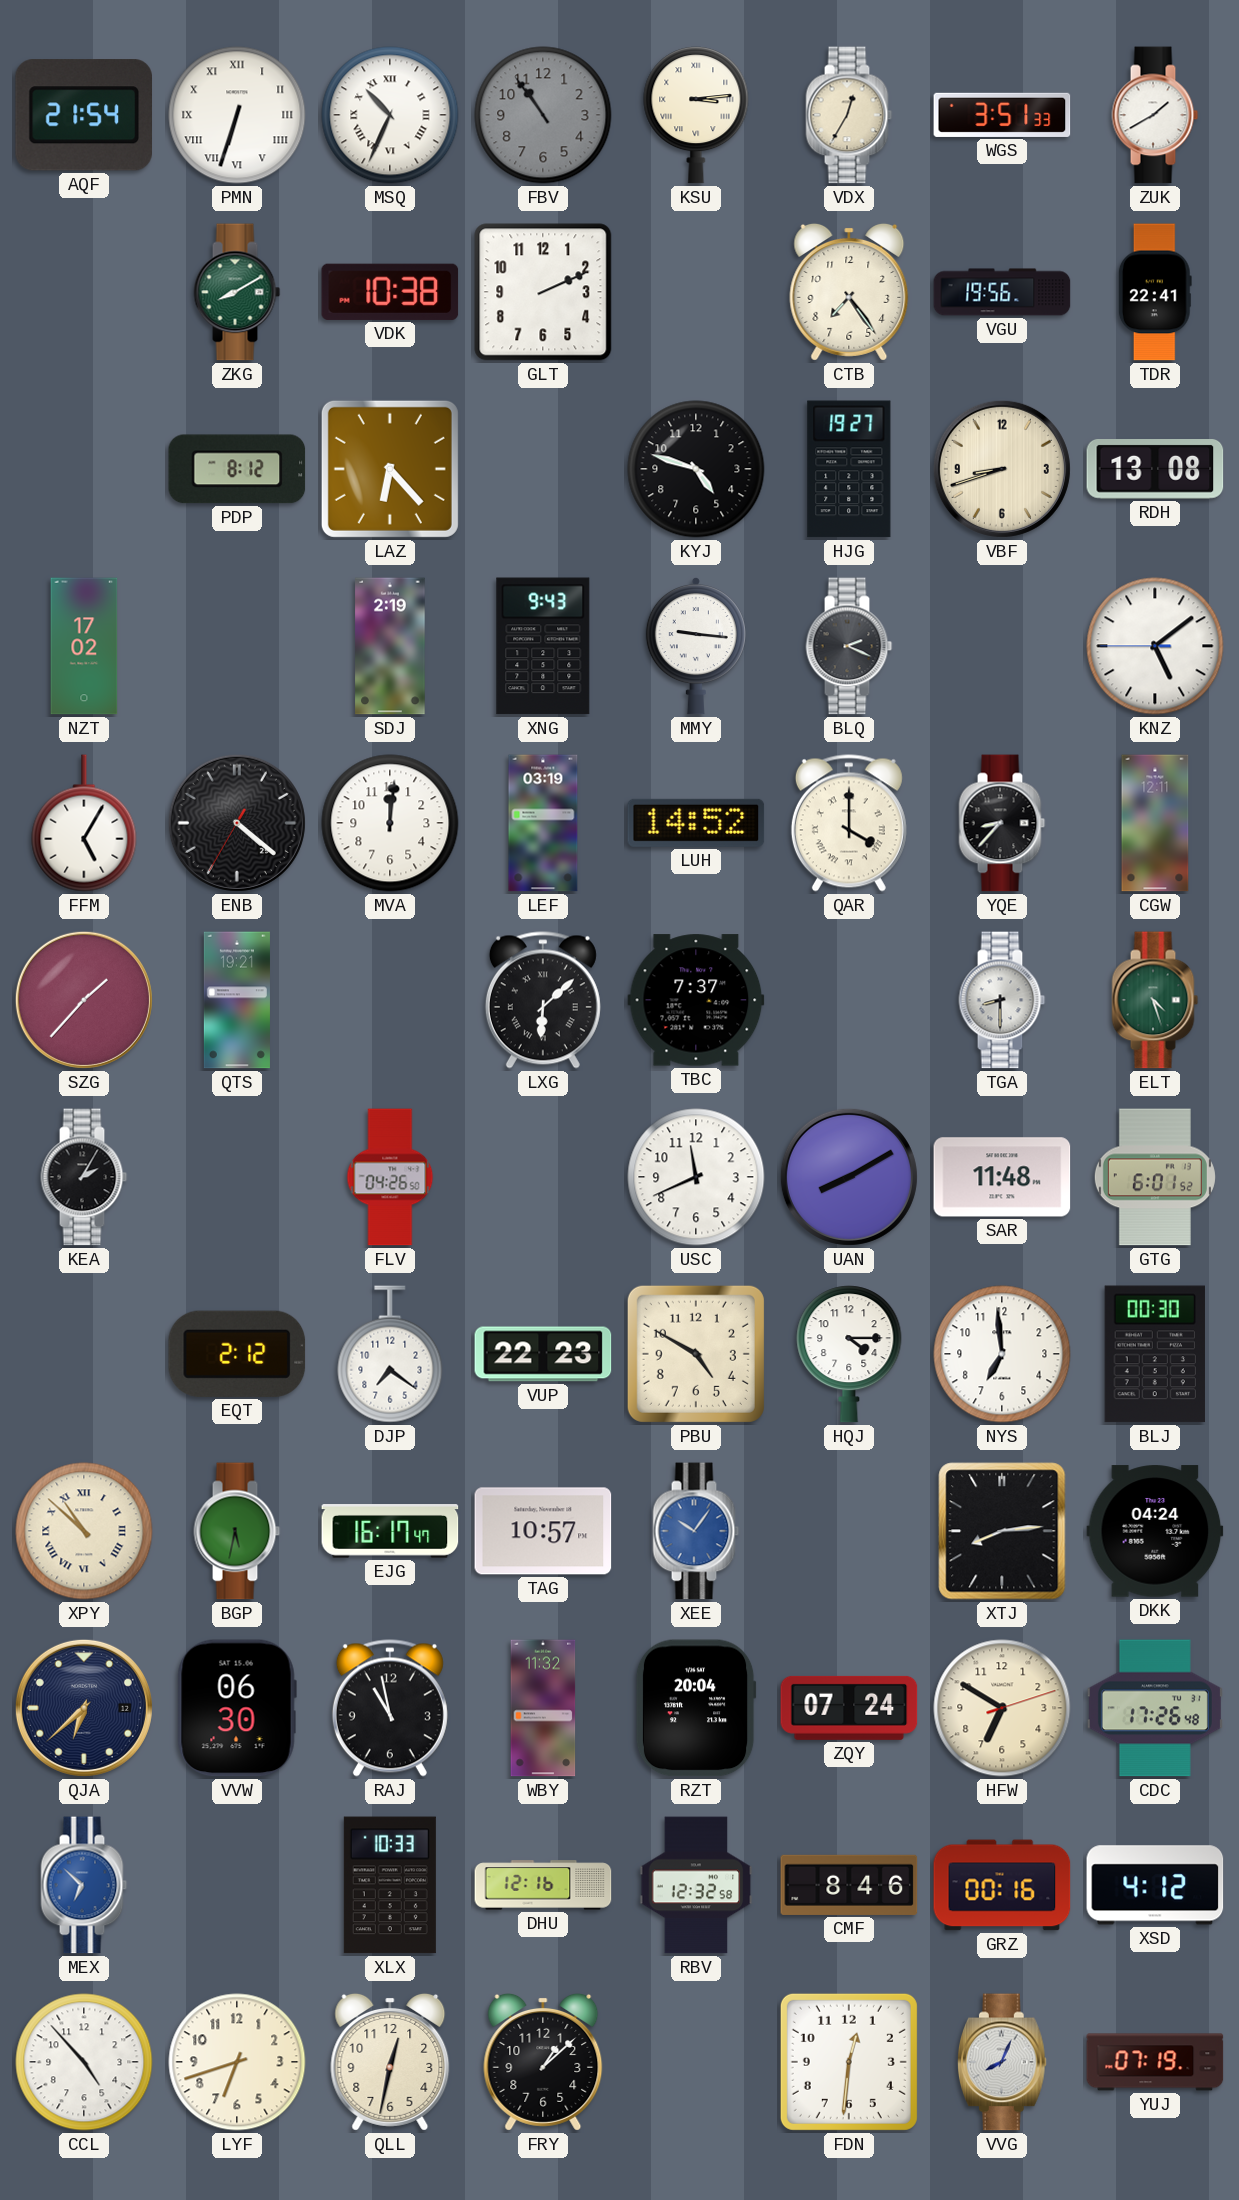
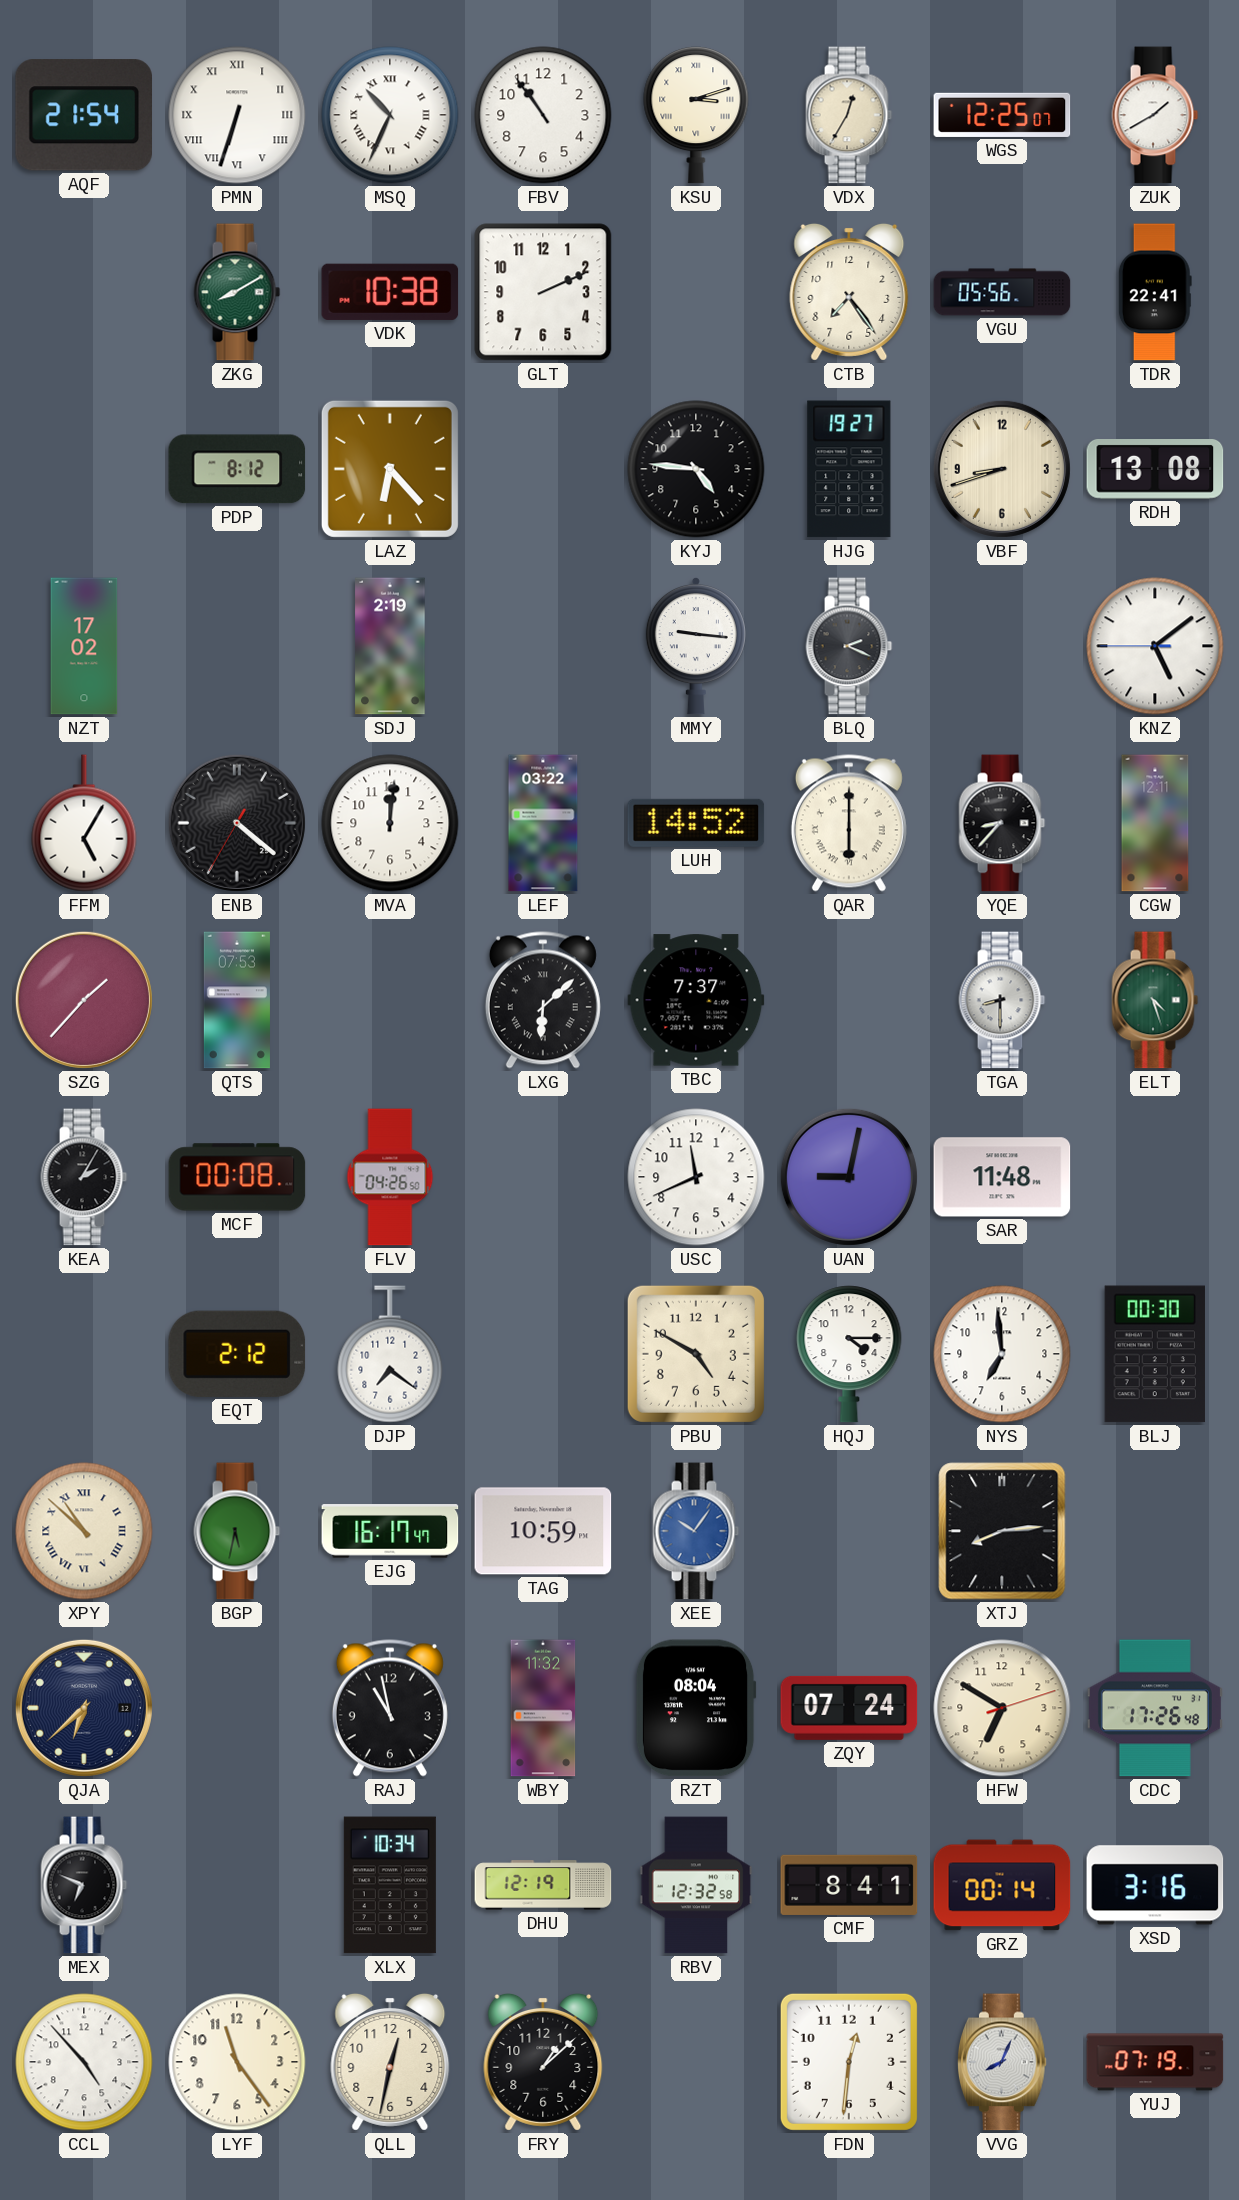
FBV dial: grey -> white
KSU: 3:14 -> 3:12
WGS: 3:51 -> 12:25
VGU: 19:56 -> 05:56
KYJ: 4:48 -> 4:46
XNG: 9:43 -> none
LEF: 03:19 -> 03:22
QAR: 4:00 -> 6:00
QTS: 19:21 -> 07:53
MCF: none -> 00:08
UAN: 8:10 -> 9:02
GTG: 6:01 -> none
VUP: 22:23 -> none
TAG: 10:57 -> 10:59
DKK: 04:24 -> none
VVW: 06:30 -> none
RZT: 20:04 -> 08:04
MEX: 6:52 -> 6:49
MEX dial: blue -> black
XLX: 10:33 -> 10:34
DHU: 12:16 -> 12:19
CMF: 8:46 -> 8:41
GRZ: 00:16 -> 00:14
XSD: 4:12 -> 3:16
LYF: 6:42 -> 11:24
